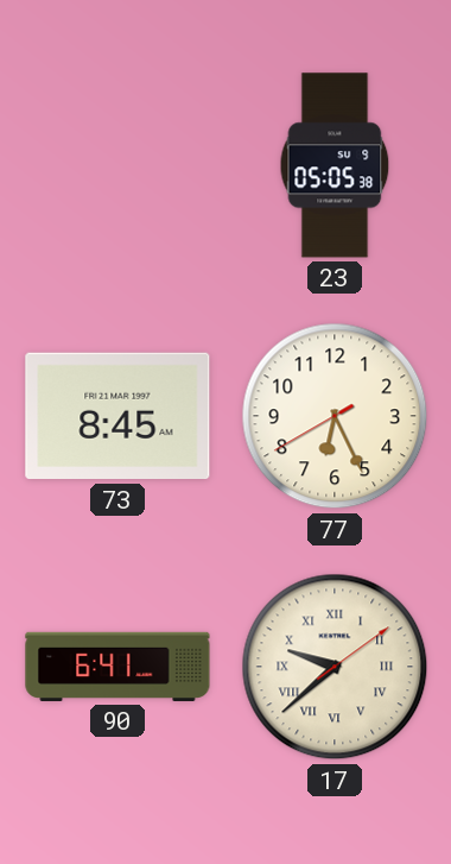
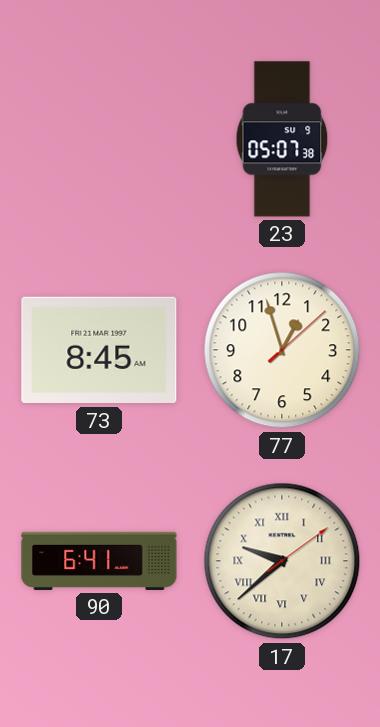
23: 05:05 -> 05:07
77: 6:25 -> 12:57
